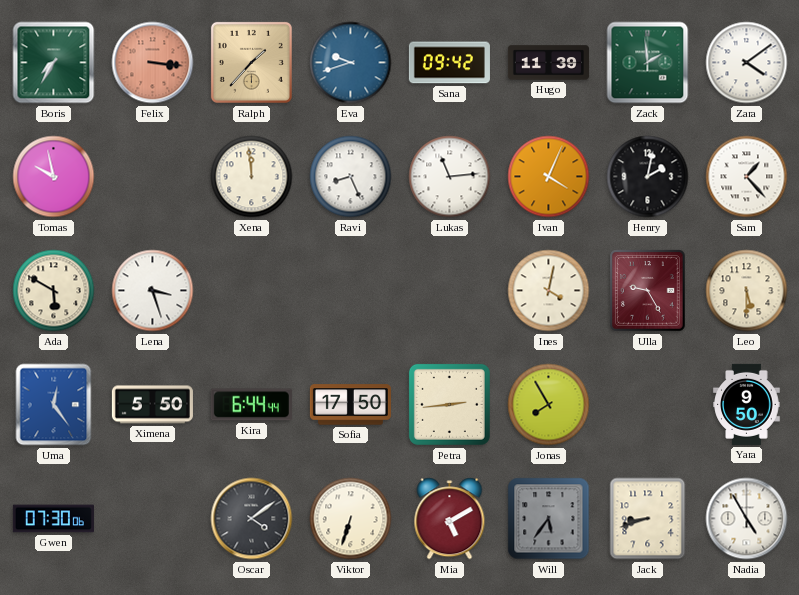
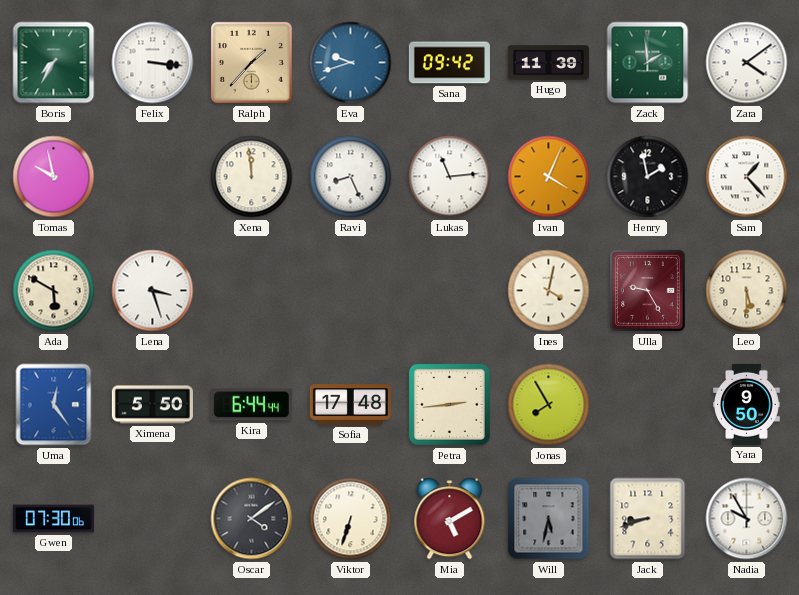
Felix dial: salmon -> white
Henry: 2:02 -> 1:58
Sofia: 17:50 -> 17:48
Will: 5:36 -> 5:32
Nadia: 4:55 -> 9:55
